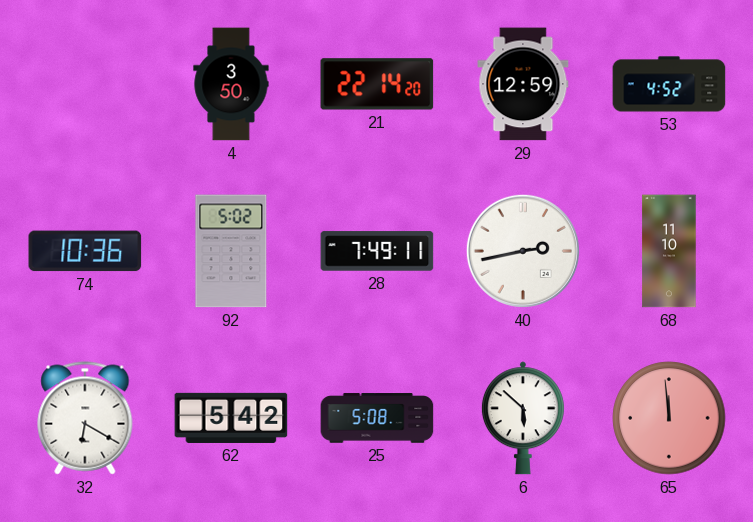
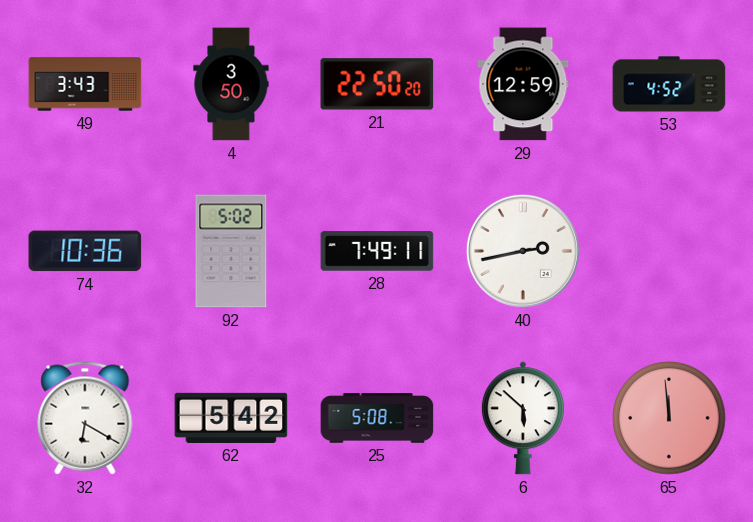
49: none -> 3:43
21: 22:14 -> 22:50
68: 11:10 -> none
